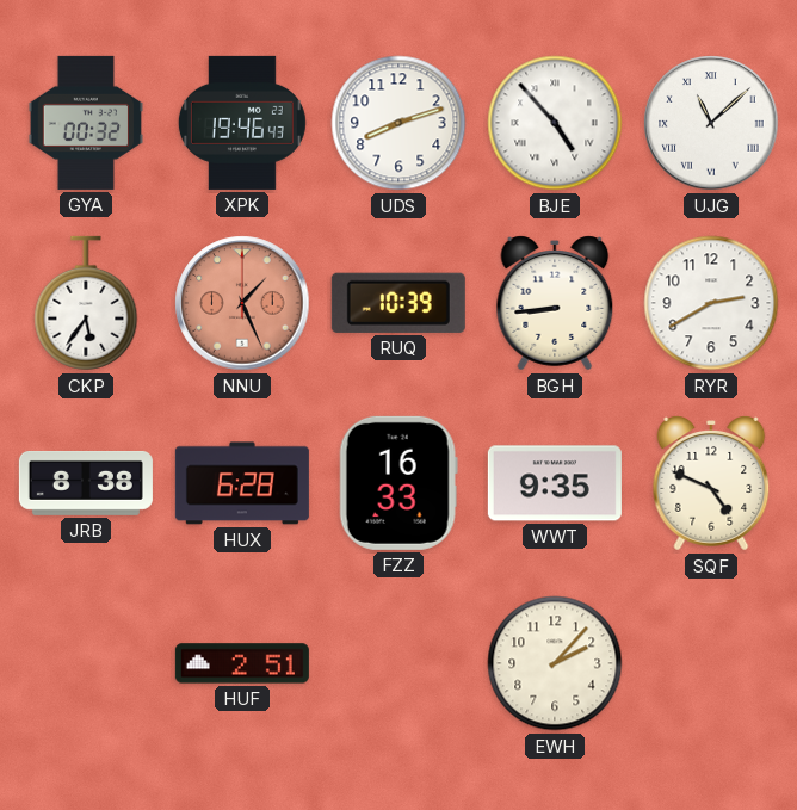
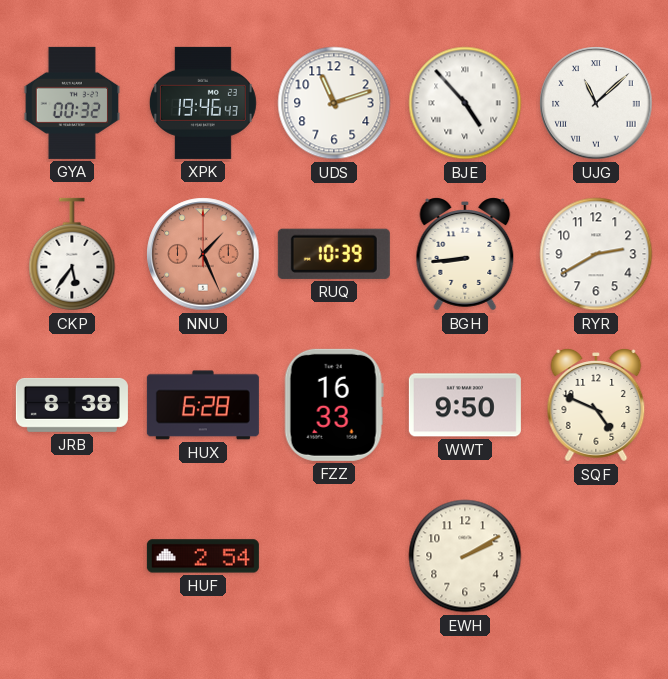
UDS: 8:12 -> 11:12
WWT: 9:35 -> 9:50
HUF: 2:51 -> 2:54
EWH: 2:07 -> 2:10
